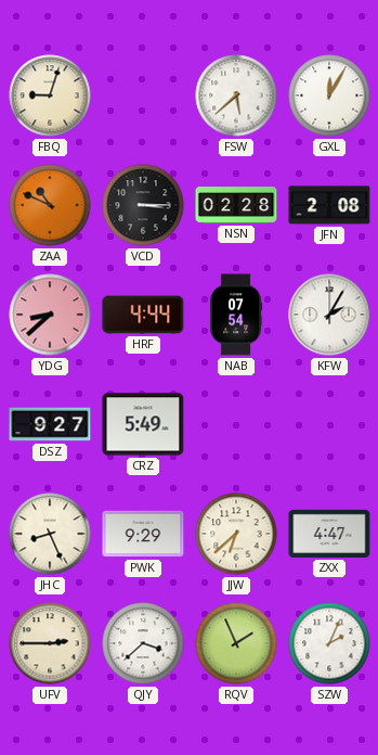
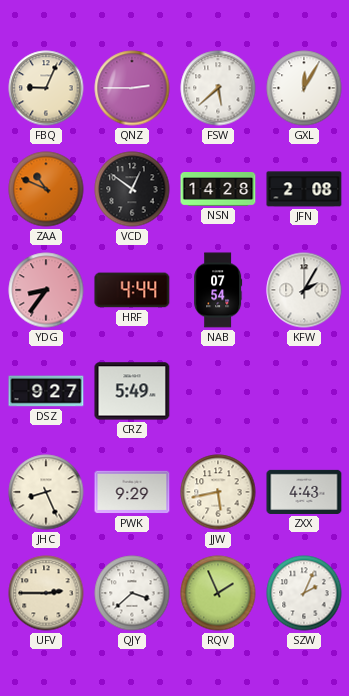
FBQ: 9:03 -> 9:04
QNZ: none -> 2:45
VCD: 3:15 -> 12:51
NSN: 02:28 -> 14:28
YDG: 8:38 -> 8:36
JJW: 6:38 -> 5:43
ZXX: 4:47 -> 4:43
